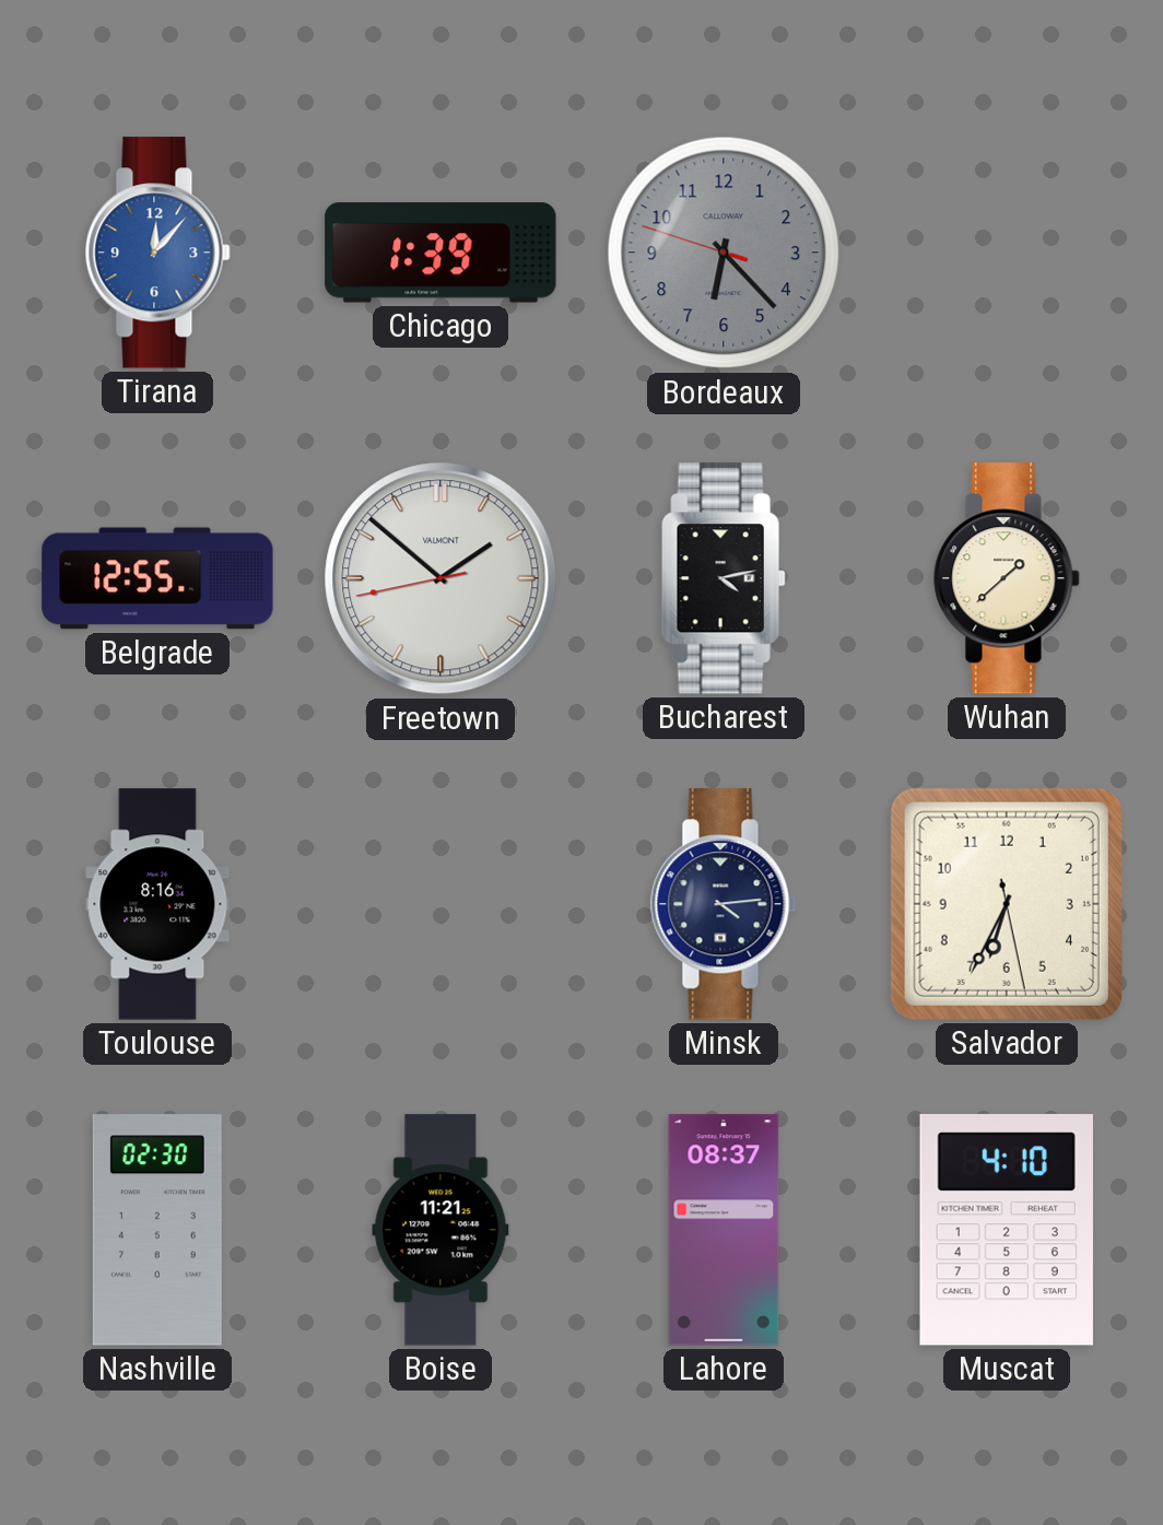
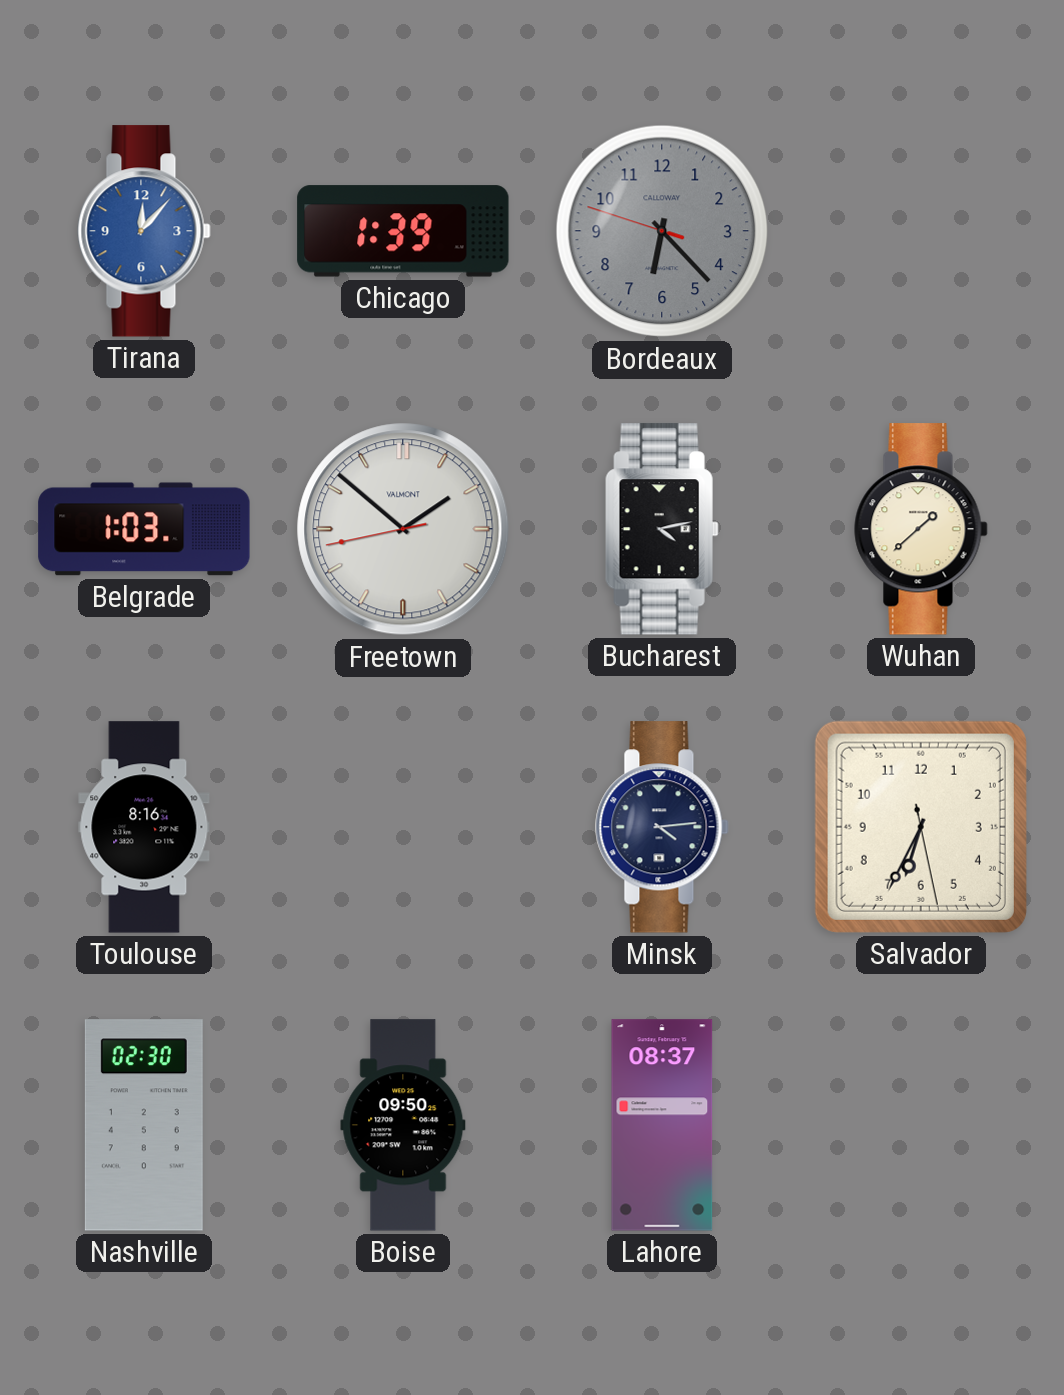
Belgrade: 12:55 -> 1:03
Boise: 11:21 -> 09:50
Muscat: 4:10 -> none
